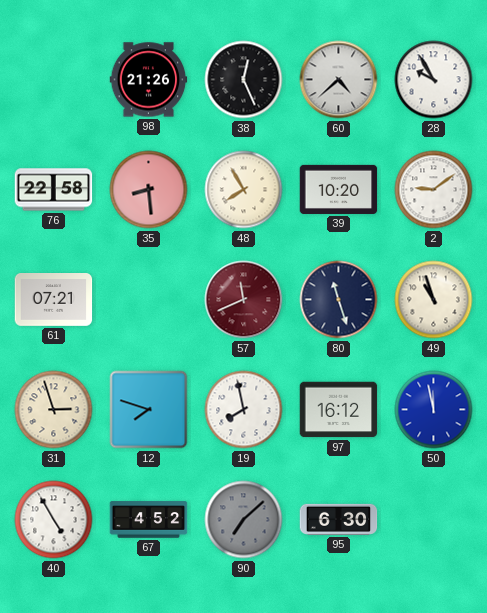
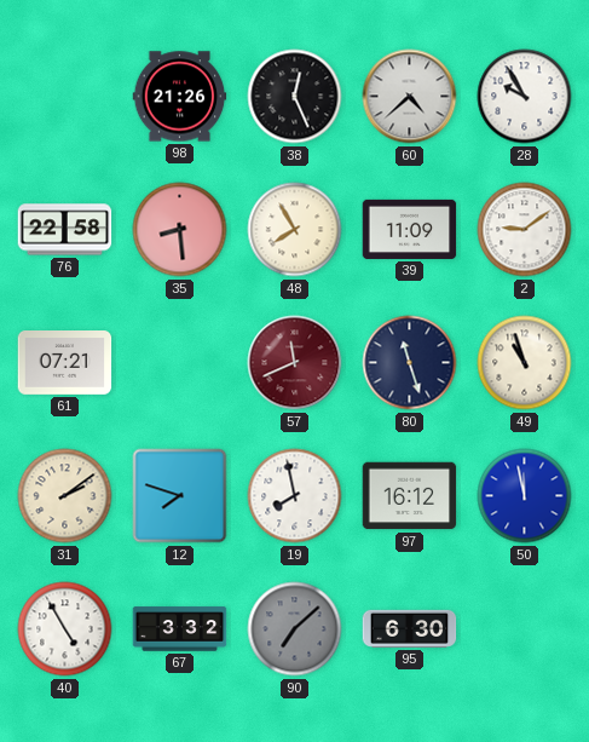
39: 10:20 -> 11:09
31: 2:57 -> 2:09
67: 4:52 -> 3:32
